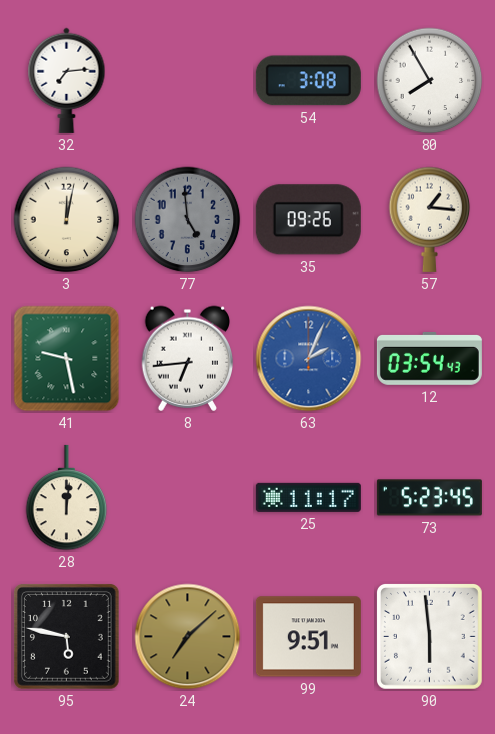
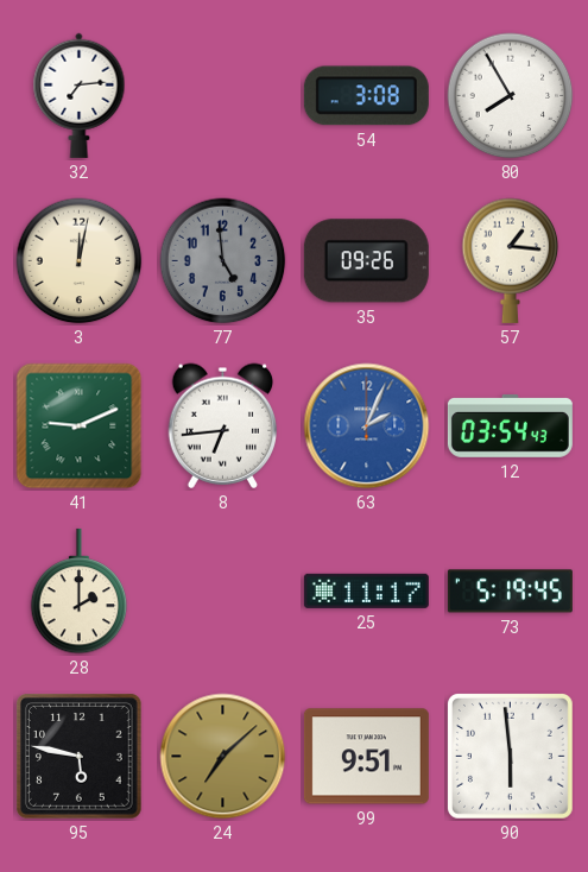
41: 9:28 -> 9:11
28: 12:01 -> 2:00
73: 5:23 -> 5:19
